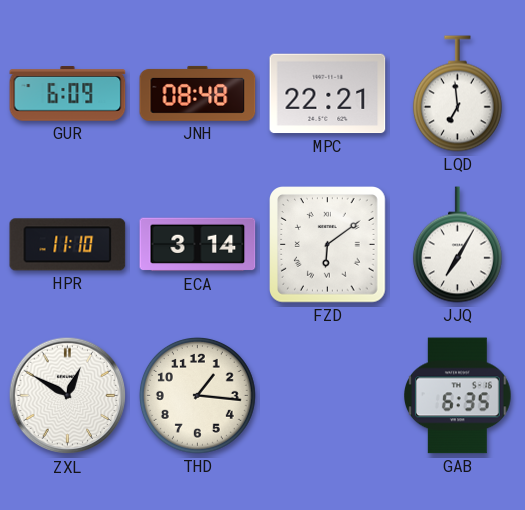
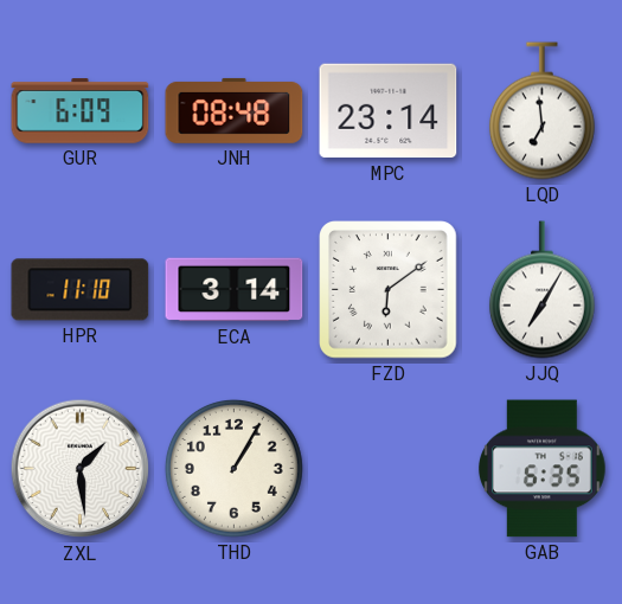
MPC: 22:21 -> 23:14
ZXL: 12:50 -> 1:29
THD: 1:16 -> 1:05
